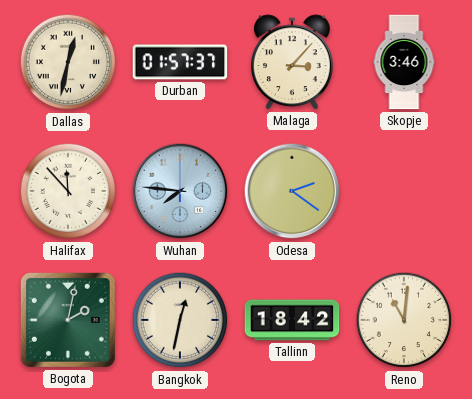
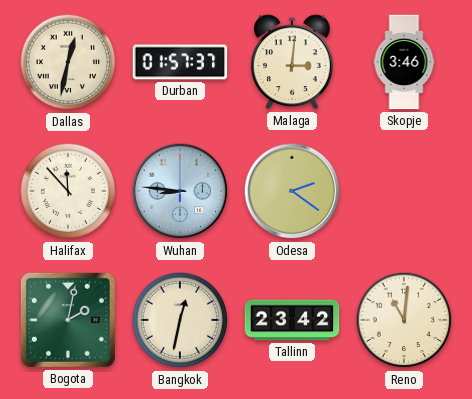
Malaga: 3:07 -> 3:01
Wuhan: 7:46 -> 8:46
Tallinn: 18:42 -> 23:42
